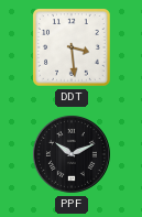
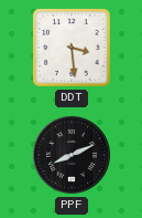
PPF: 10:11 -> 8:11
